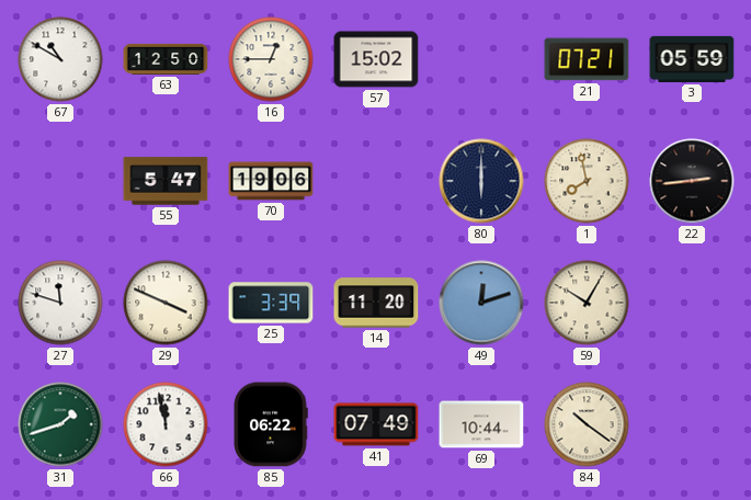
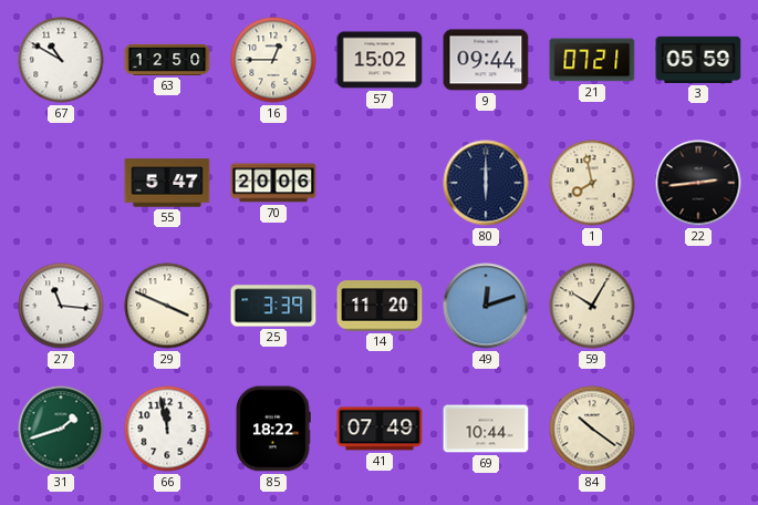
9: none -> 09:44
70: 19:06 -> 20:06
27: 11:48 -> 11:16
85: 06:22 -> 18:22
